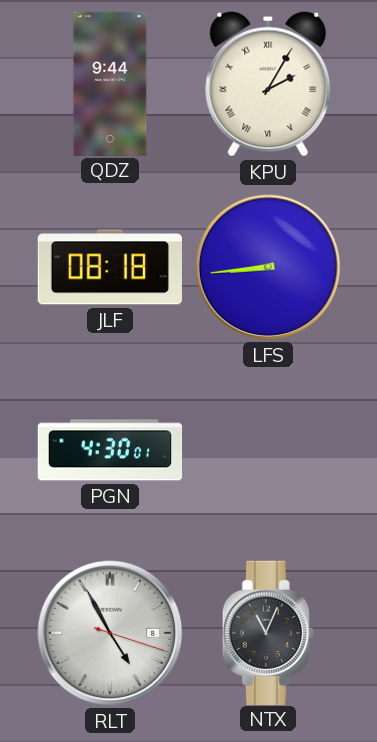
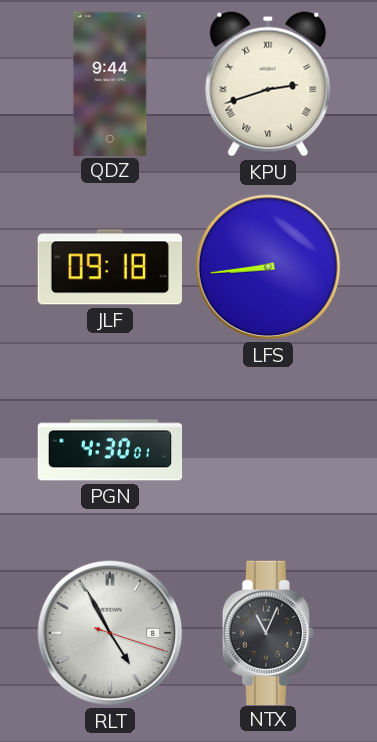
KPU: 2:05 -> 2:42
JLF: 08:18 -> 09:18
